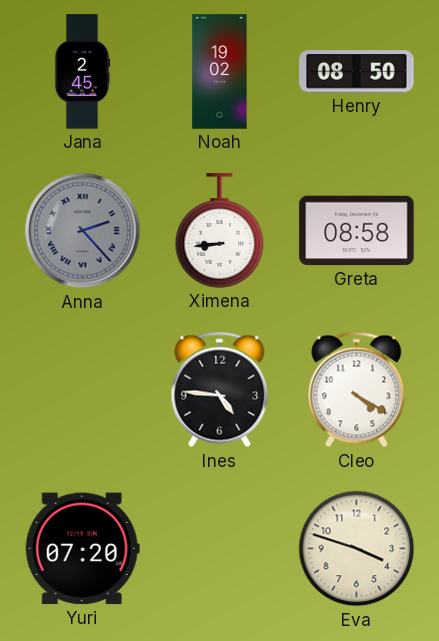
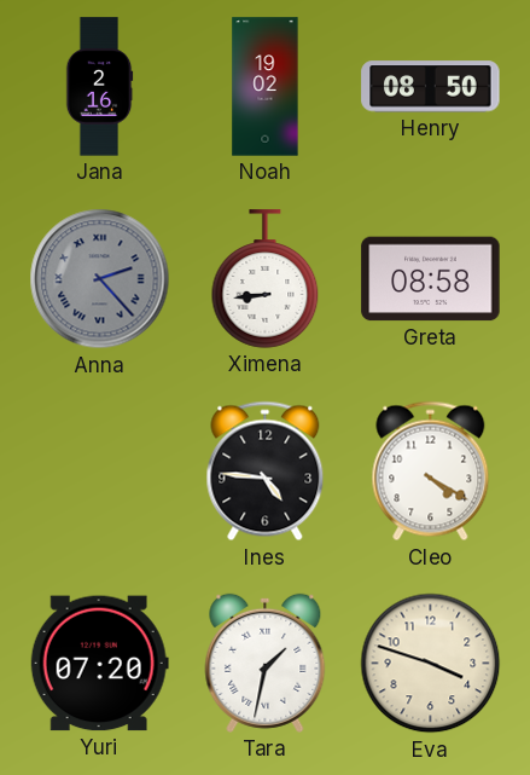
Jana: 2:45 -> 2:16
Tara: none -> 1:32
